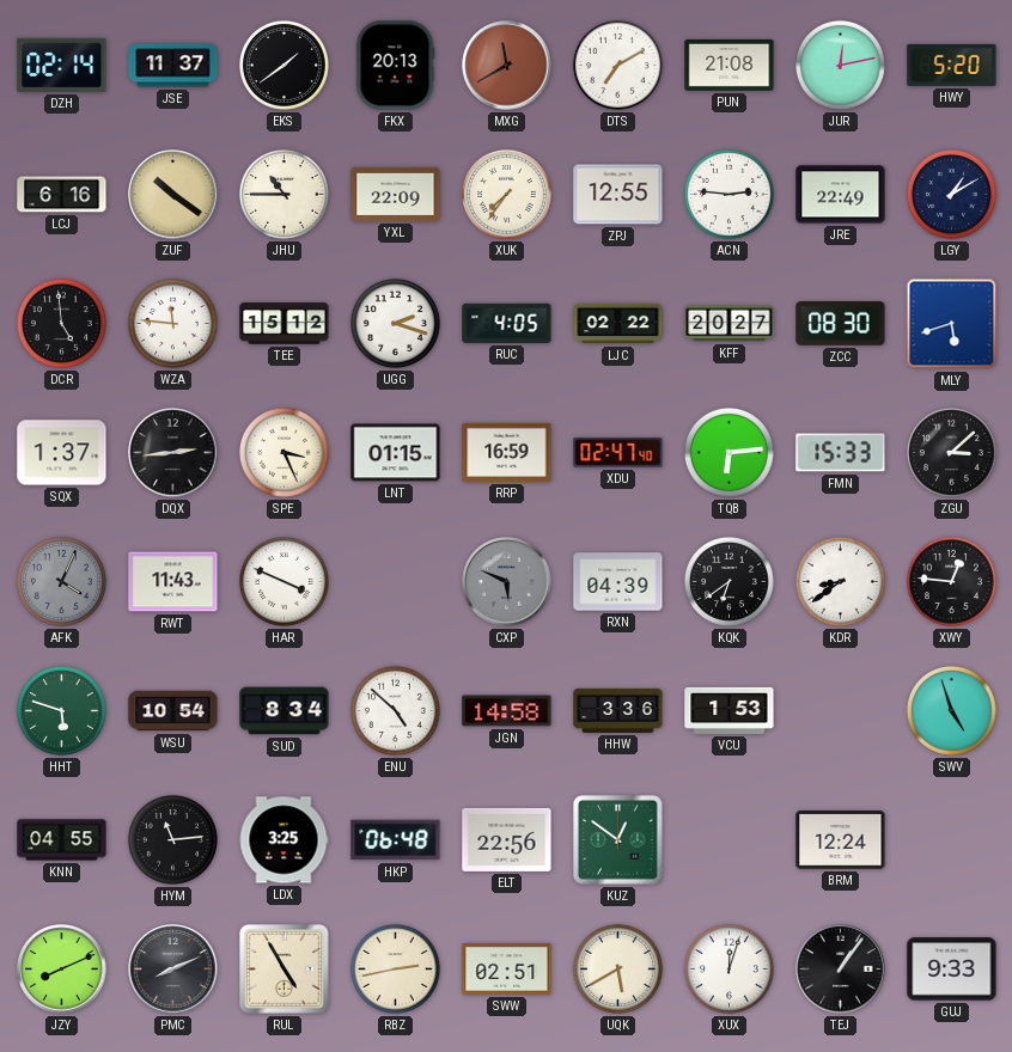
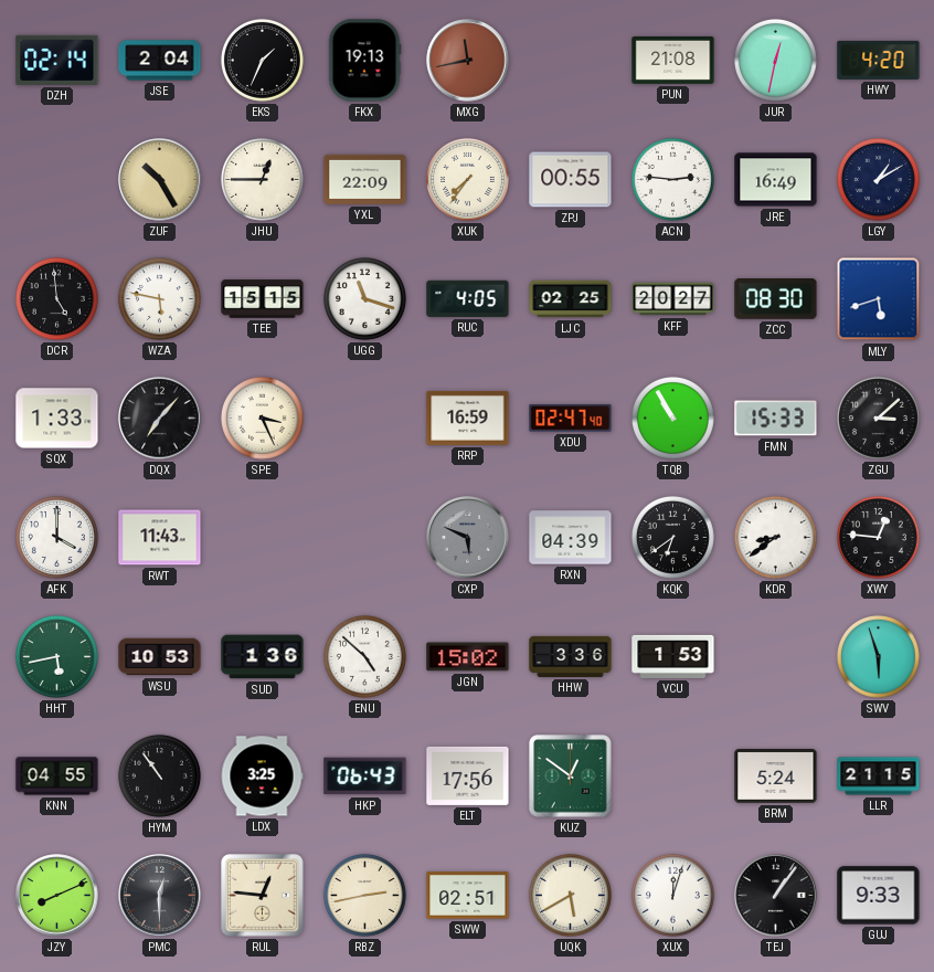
JSE: 11:37 -> 2:04
EKS: 1:39 -> 1:34
FKX: 20:13 -> 19:13
MXG: 11:40 -> 11:43
DTS: 7:10 -> none
JUR: 12:13 -> 12:32
HWY: 5:20 -> 4:20
LCJ: 6:16 -> none
ZUF: 10:21 -> 10:25
JHU: 10:45 -> 12:45
ZPJ: 12:55 -> 00:55
JRE: 22:49 -> 16:49
WZA: 11:46 -> 5:47
TEE: 15:12 -> 15:15
UGG: 2:18 -> 11:18
LJC: 02:22 -> 02:25
SQX: 1:37 -> 1:33
DQX: 2:44 -> 7:07
LNT: 01:15 -> none
TQB: 6:14 -> 10:55
AFK: 4:04 -> 4:00
AFK dial: grey -> white
HAR: 3:49 -> none
HHT: 5:48 -> 5:43
WSU: 10:54 -> 10:53
SUD: 8:34 -> 1:36
JGN: 14:58 -> 15:02
SWV: 4:57 -> 5:57
HYM: 11:14 -> 10:54
HKP: 06:48 -> 06:43
ELT: 22:56 -> 17:56
BRM: 12:24 -> 5:24
LLR: none -> 21:15
PMC: 8:11 -> 12:30
RUL: 4:55 -> 12:46
